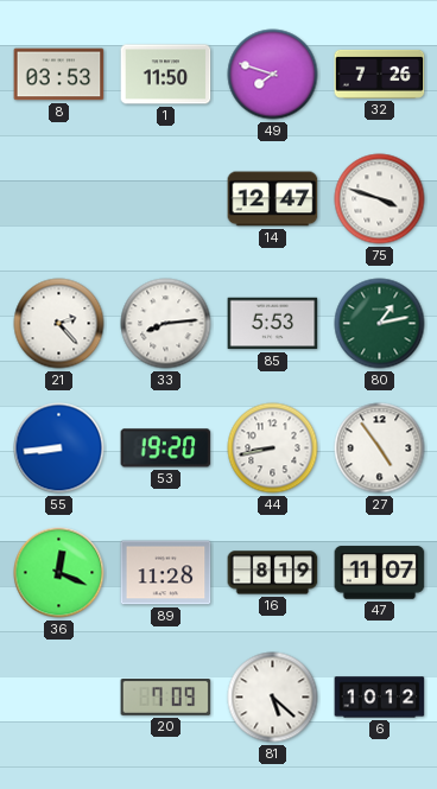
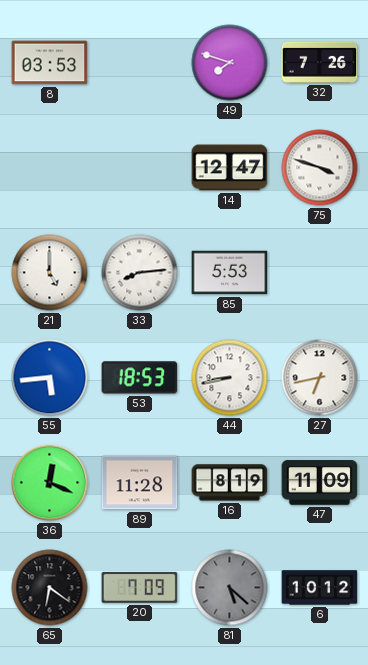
1: 11:50 -> none
21: 2:23 -> 5:00
80: 1:13 -> none
55: 8:44 -> 5:44
53: 19:20 -> 18:53
27: 4:54 -> 6:43
47: 11:07 -> 11:09
65: none -> 6:21
81 dial: white -> grey
